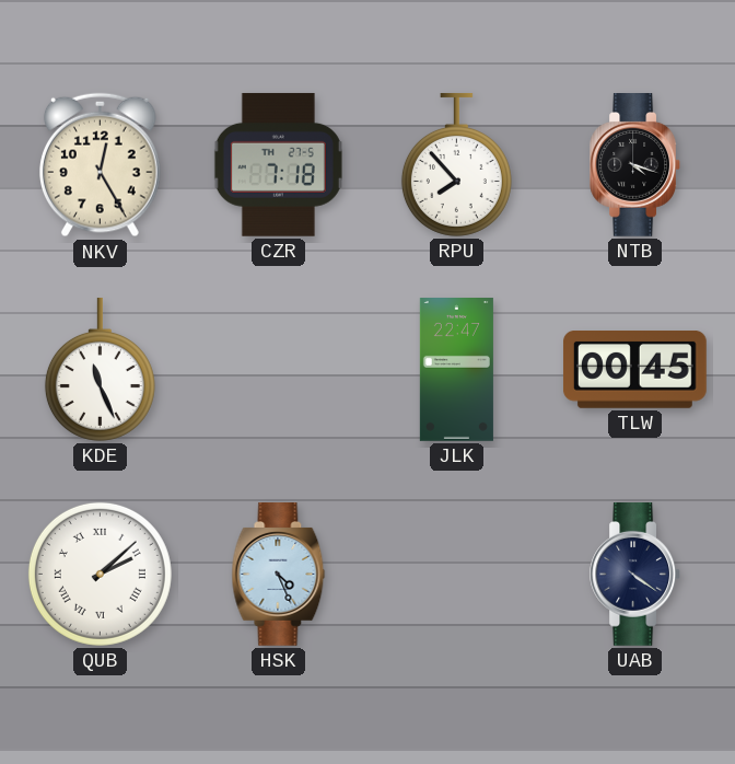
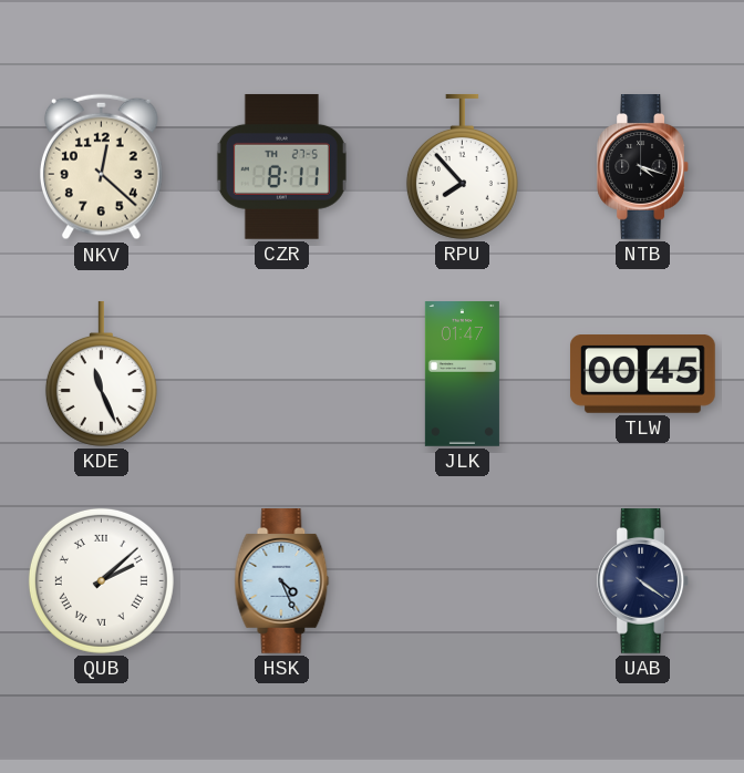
NKV: 12:25 -> 12:22
CZR: 7:18 -> 8:11
JLK: 22:47 -> 01:47
